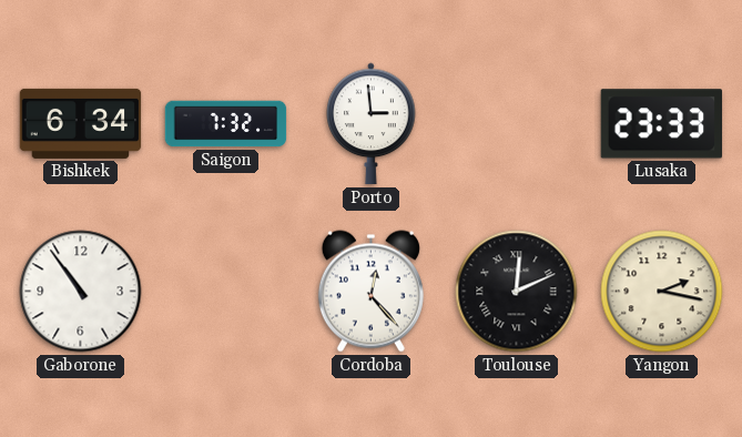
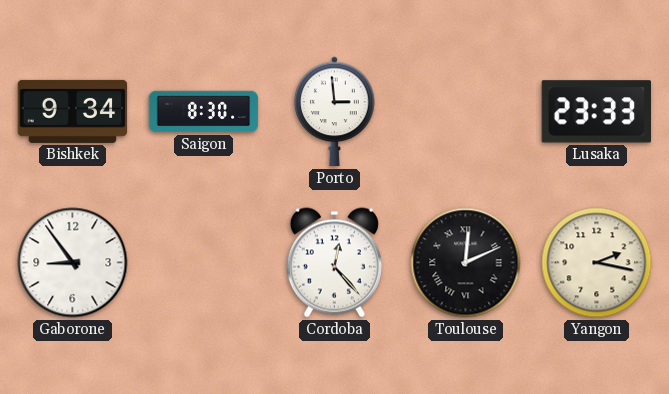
Bishkek: 6:34 -> 9:34
Saigon: 7:32 -> 8:30
Gaborone: 10:54 -> 8:54
